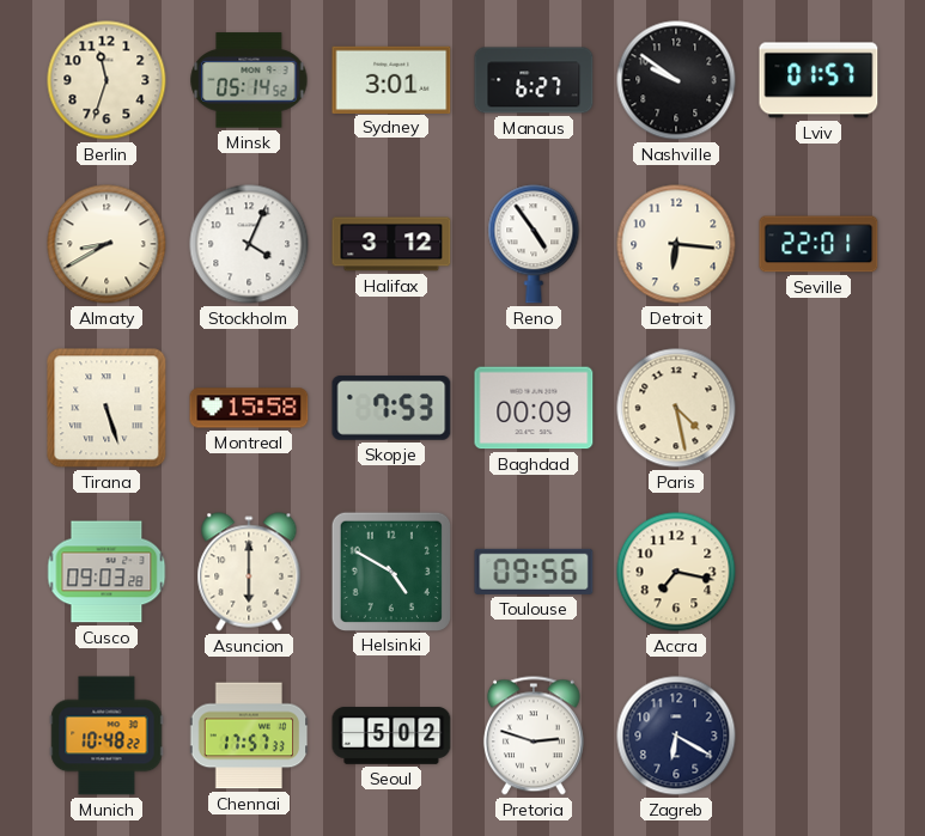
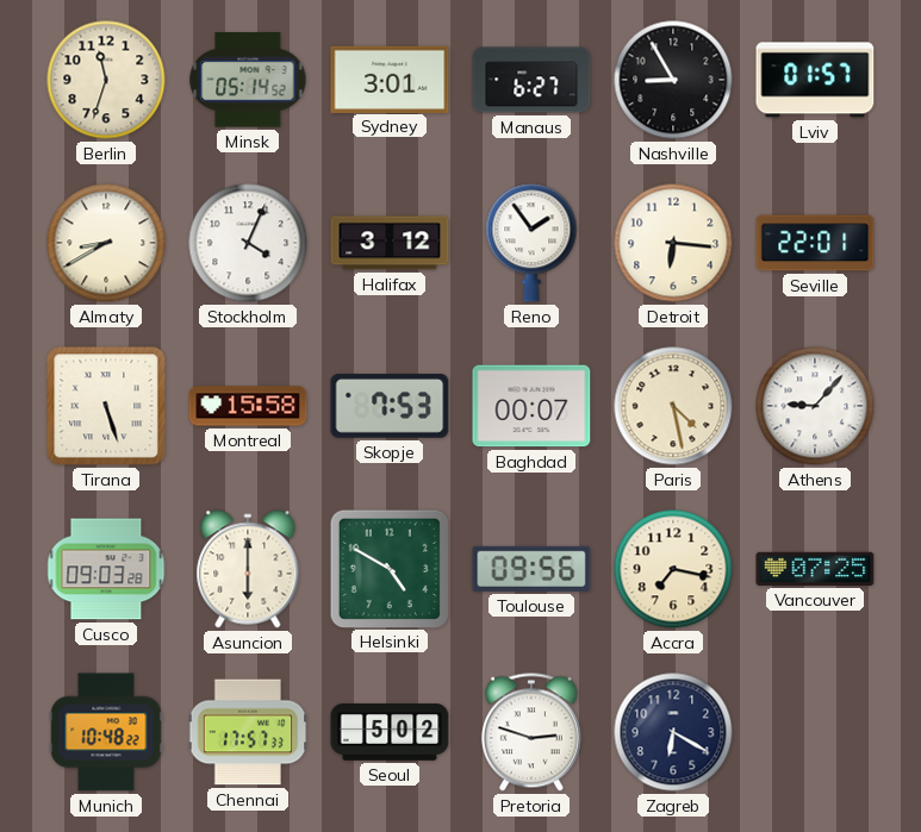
Nashville: 9:51 -> 8:55
Reno: 4:54 -> 1:54
Baghdad: 00:09 -> 00:07
Athens: none -> 9:07
Vancouver: none -> 07:25
